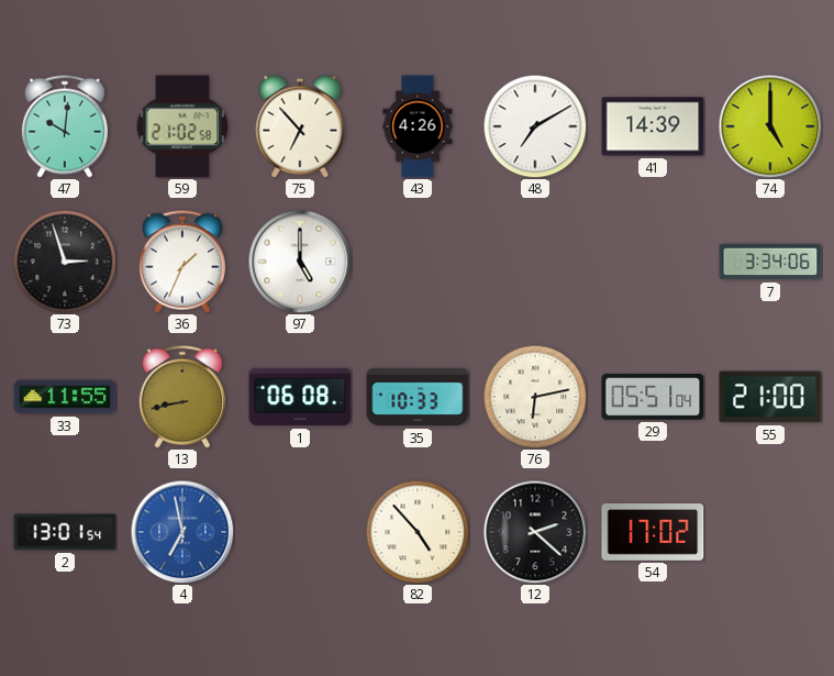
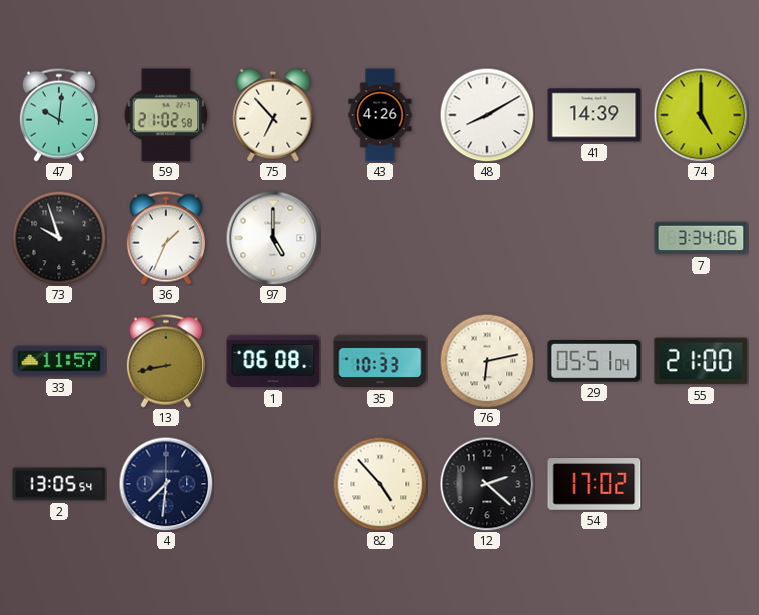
48: 7:10 -> 8:10
73: 2:57 -> 9:57
33: 11:55 -> 11:57
2: 13:01 -> 13:05
4: 6:58 -> 7:31
4 dial: blue -> navy
